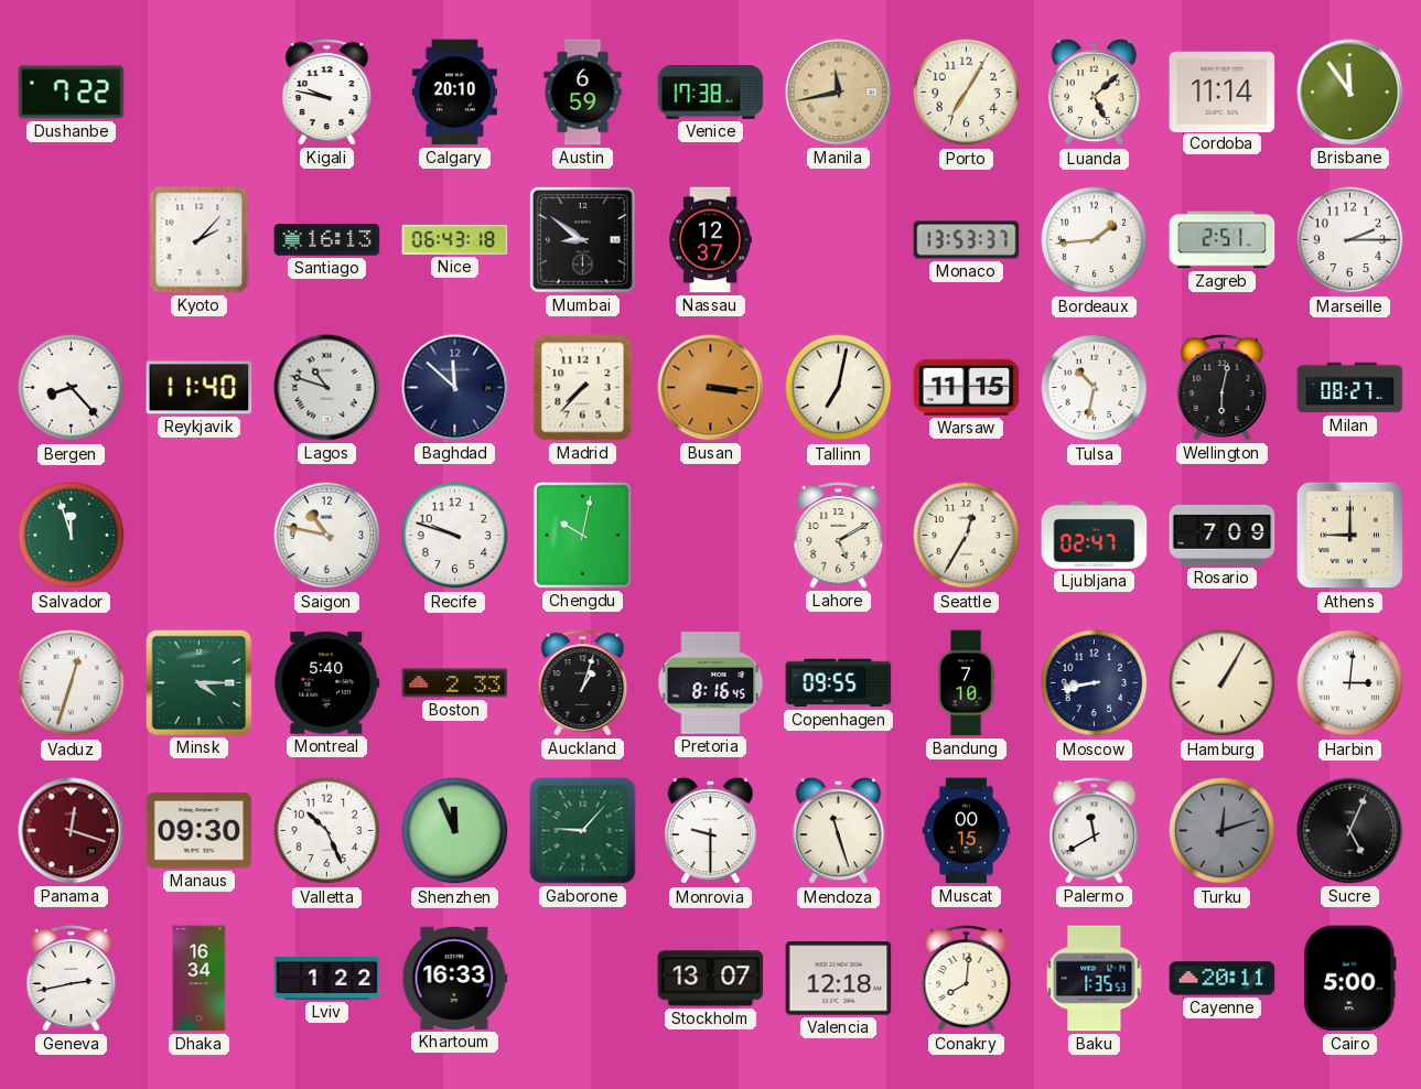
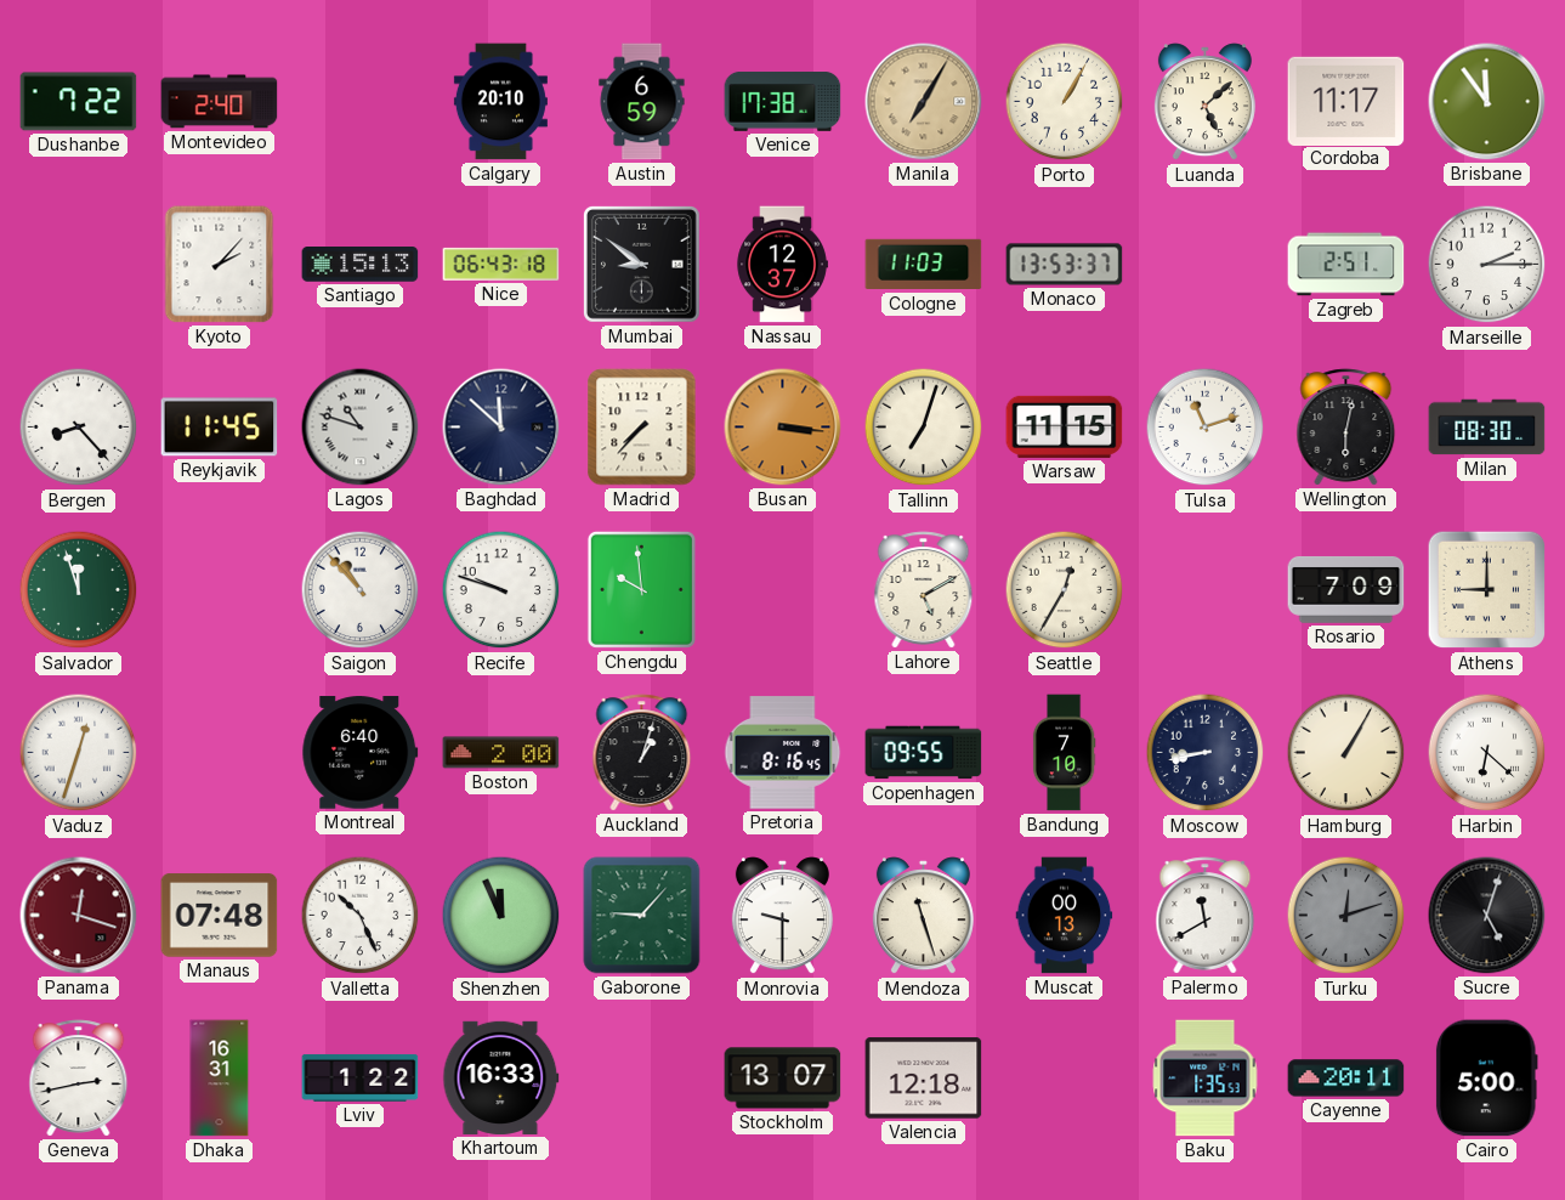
Montevideo: none -> 2:40
Kigali: 9:47 -> none
Manila: 11:43 -> 7:05
Porto: 7:05 -> 1:05
Cordoba: 11:14 -> 11:17
Santiago: 16:13 -> 15:13
Cologne: none -> 11:03
Bordeaux: 1:44 -> none
Reykjavik: 11:40 -> 11:45
Tallinn: 7:02 -> 7:03
Tulsa: 10:32 -> 11:12
Milan: 08:27 -> 08:30
Saigon: 10:47 -> 10:53
Chengdu: 10:02 -> 9:59
Ljubljana: 02:47 -> none
Minsk: 4:15 -> none
Montreal: 5:40 -> 6:40
Boston: 2:33 -> 2:00
Harbin: 3:01 -> 6:22
Manaus: 09:30 -> 07:48
Muscat: 00:15 -> 00:13
Sucre: 5:04 -> 5:03
Dhaka: 16:34 -> 16:31
Conakry: 8:01 -> none
